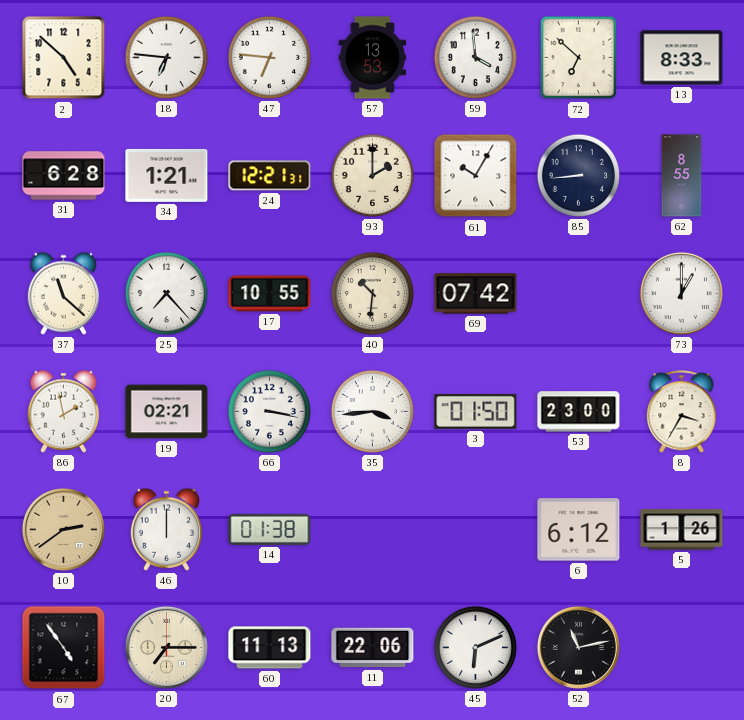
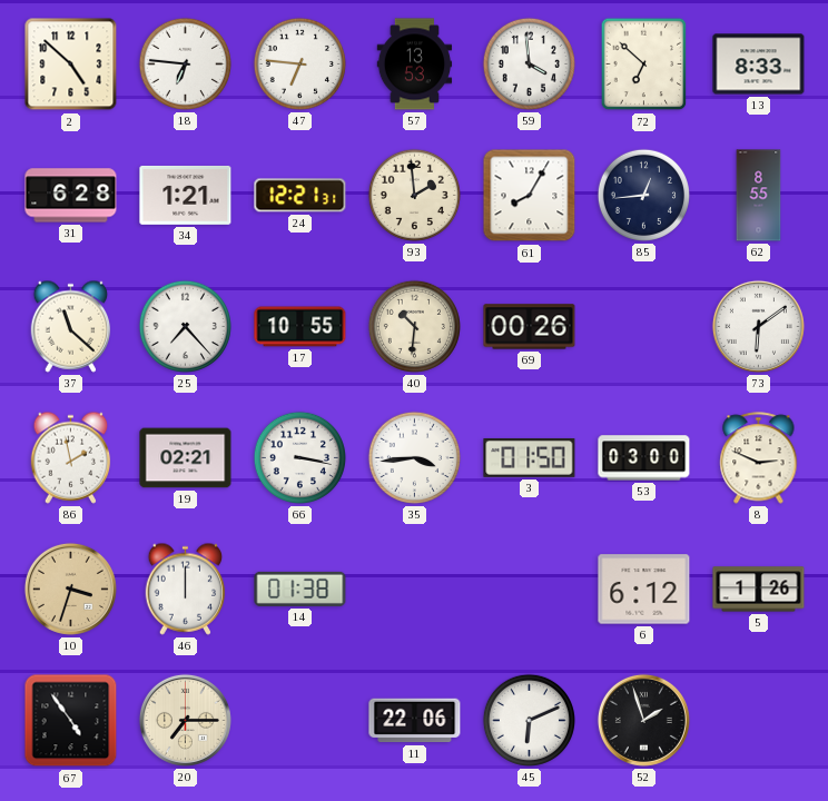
93: 2:00 -> 1:59
61: 10:05 -> 8:05
85: 8:44 -> 12:44
69: 07:42 -> 00:26
73: 1:00 -> 6:09
53: 23:00 -> 03:00
8: 3:35 -> 2:49
10: 2:39 -> 3:33
60: 11:13 -> none
52: 11:13 -> 1:57
